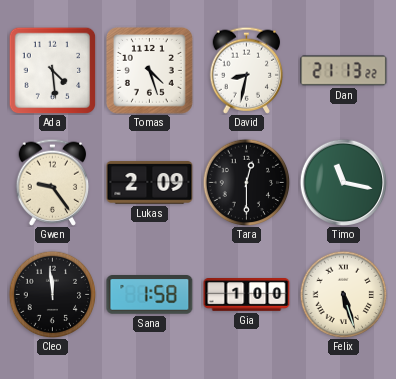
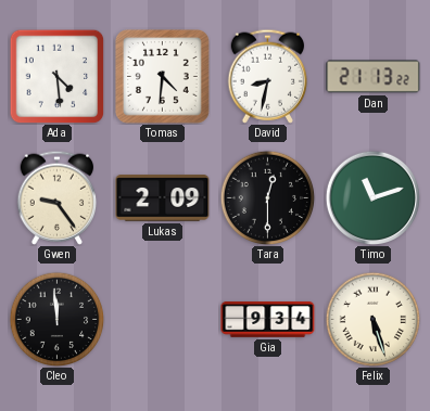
Tomas: 4:27 -> 4:31
Timo: 11:17 -> 11:12
Sana: 1:58 -> none
Gia: 1:00 -> 9:34
